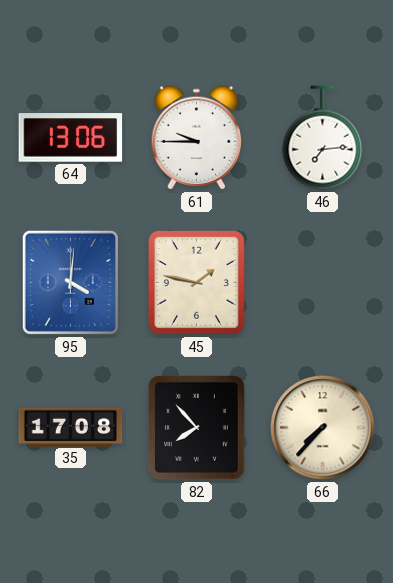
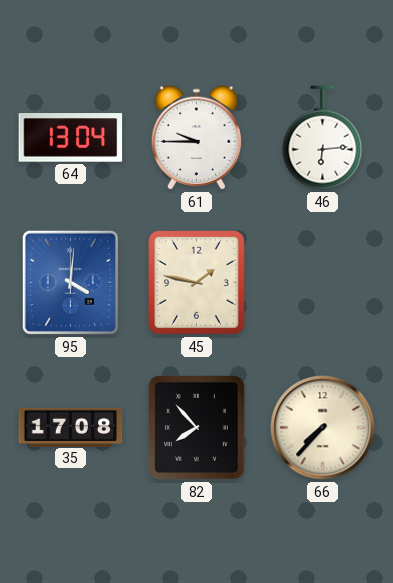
64: 13:06 -> 13:04
46: 7:14 -> 6:14
